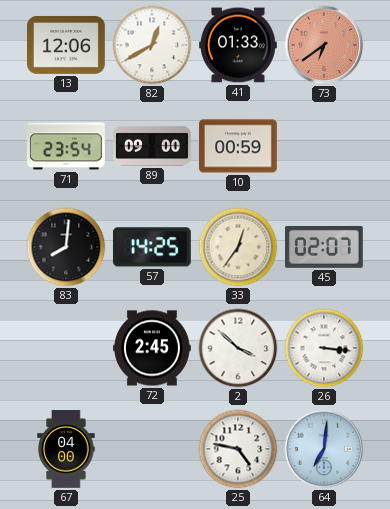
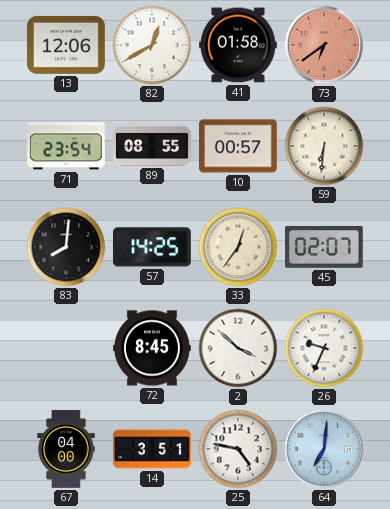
41: 01:33 -> 01:58
89: 09:00 -> 08:55
10: 00:59 -> 00:57
59: none -> 6:31
72: 2:45 -> 8:45
26: 3:16 -> 9:34
14: none -> 3:51
